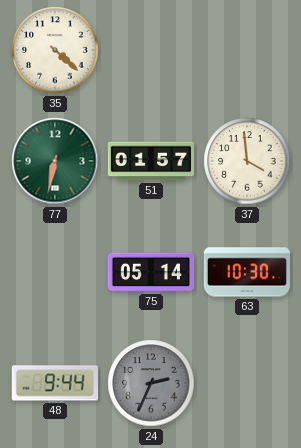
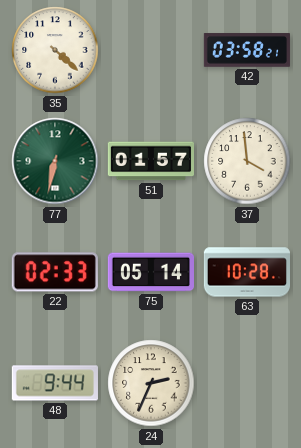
42: none -> 03:58
22: none -> 02:33
63: 10:30 -> 10:28
24 dial: grey -> cream
